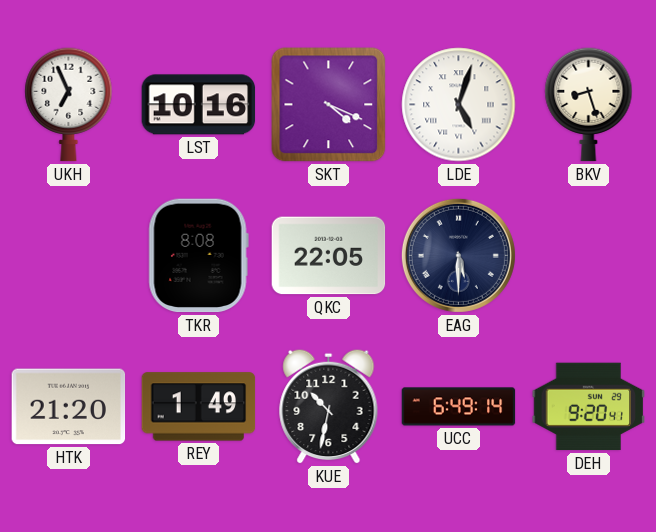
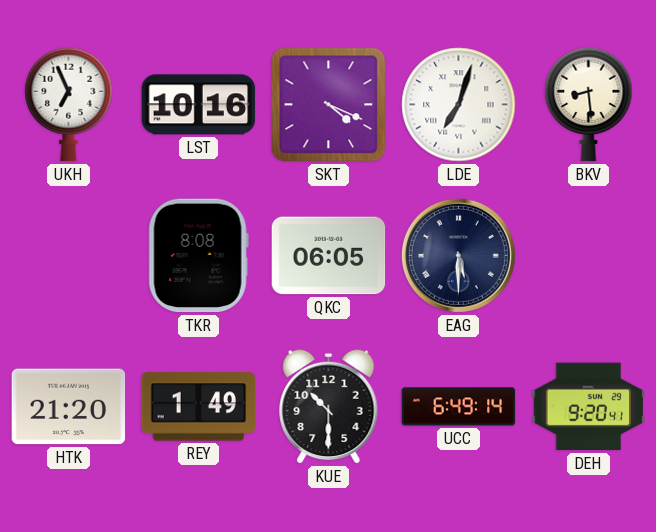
LDE: 5:03 -> 7:03
BKV: 8:27 -> 8:29
QKC: 22:05 -> 06:05
KUE: 10:32 -> 10:30
